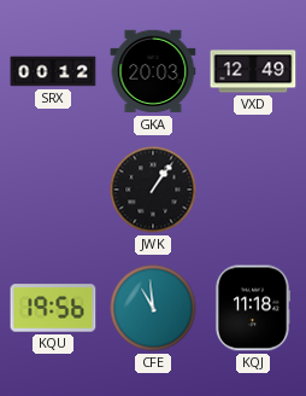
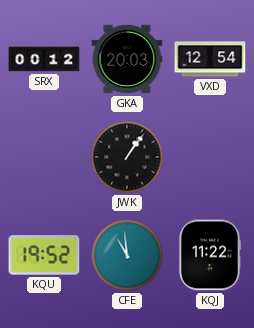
VXD: 12:49 -> 12:54
KQU: 19:56 -> 19:52
KQJ: 11:18 -> 11:22
